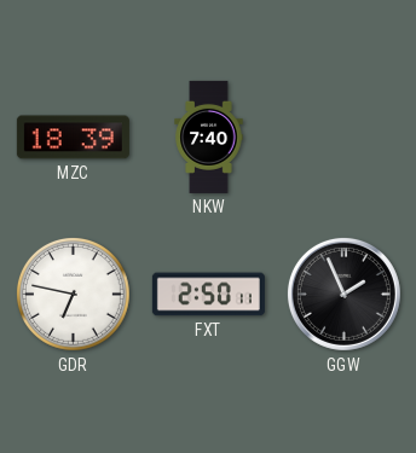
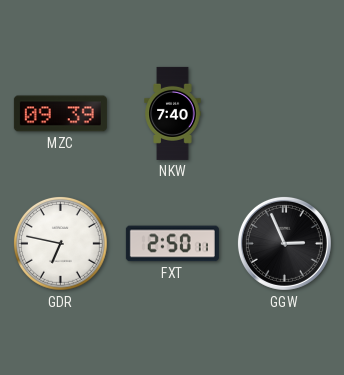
MZC: 18:39 -> 09:39
GGW: 1:56 -> 2:56
